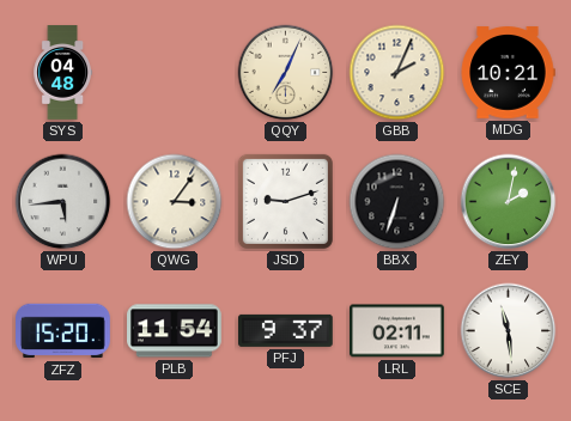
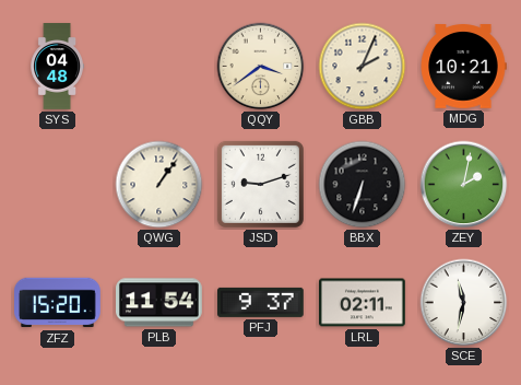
QQY: 7:04 -> 3:39
WPU: 5:44 -> none
QWG: 3:06 -> 1:06
SCE: 11:29 -> 11:32
